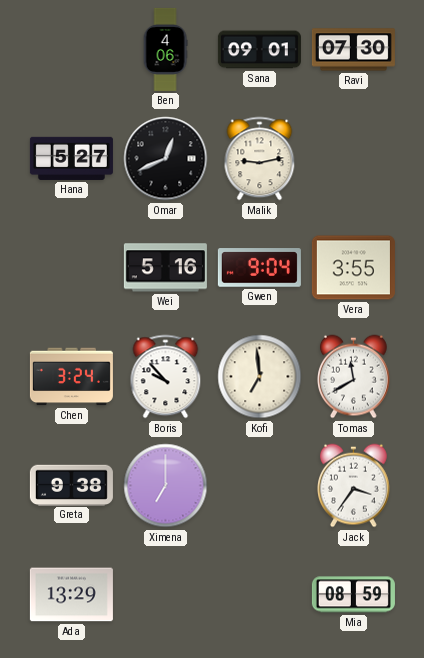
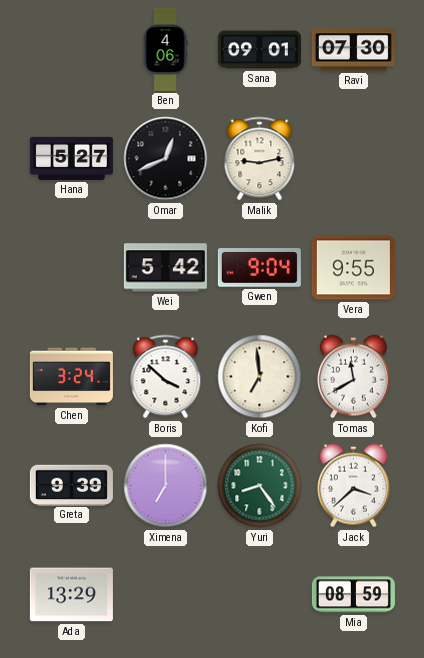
Wei: 5:16 -> 5:42
Vera: 3:55 -> 9:55
Boris: 9:53 -> 3:52
Greta: 9:38 -> 9:39
Yuri: none -> 8:24
Jack: 3:36 -> 3:38
